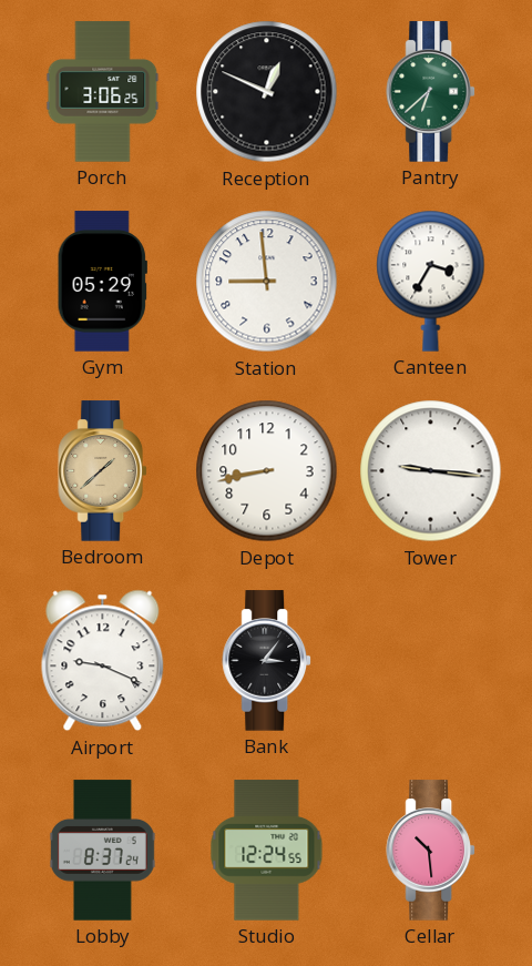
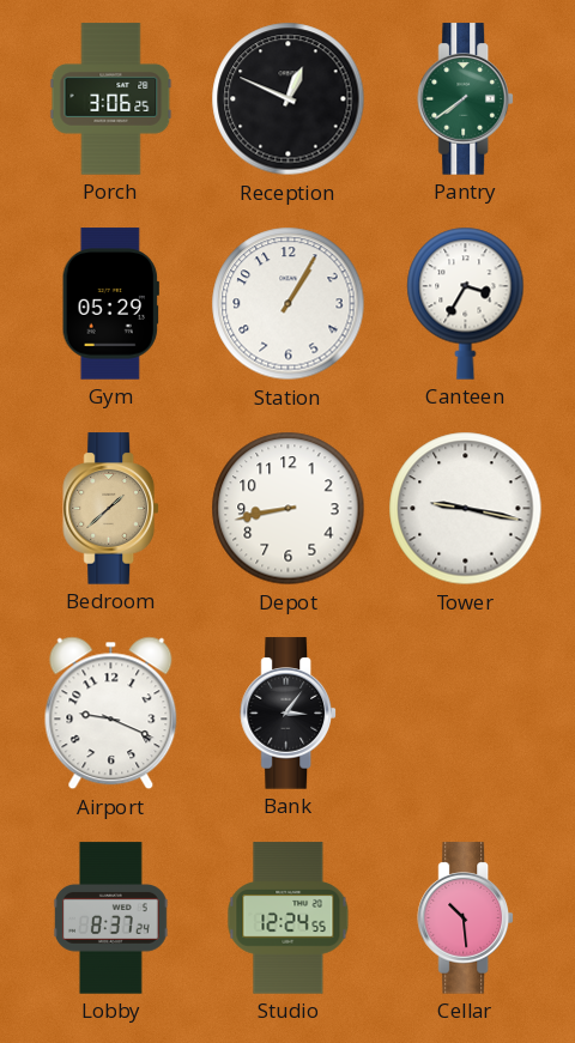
Pantry: 6:38 -> 7:39
Station: 8:59 -> 1:05
Tower: 9:16 -> 9:17
